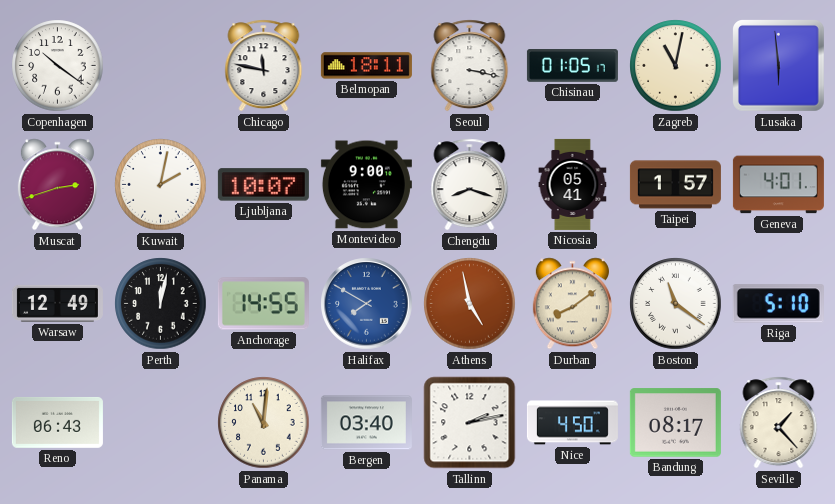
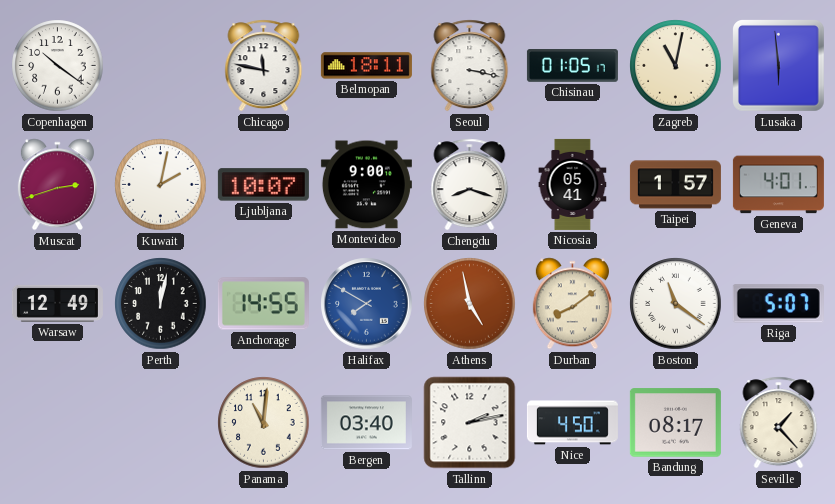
Riga: 5:10 -> 5:07
Reno: 06:43 -> none
